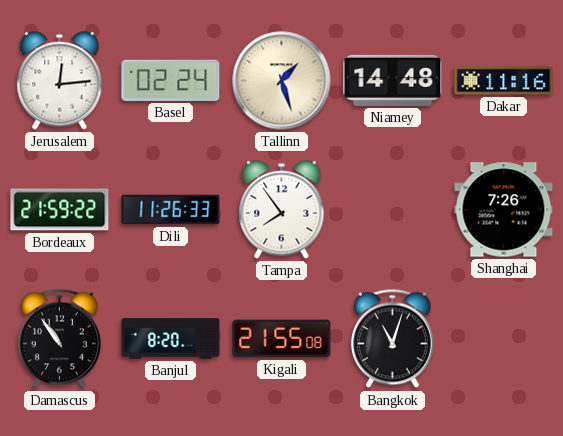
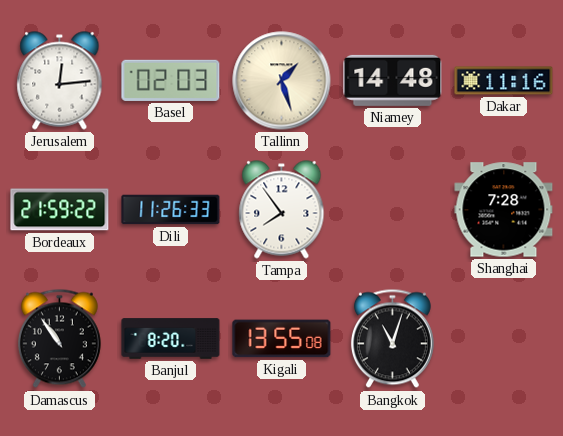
Basel: 02:24 -> 02:03
Shanghai: 7:26 -> 7:28
Kigali: 21:55 -> 13:55
